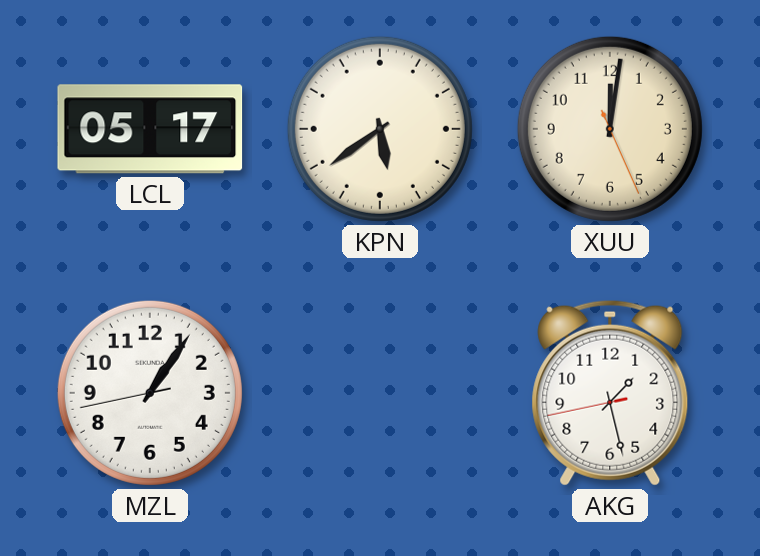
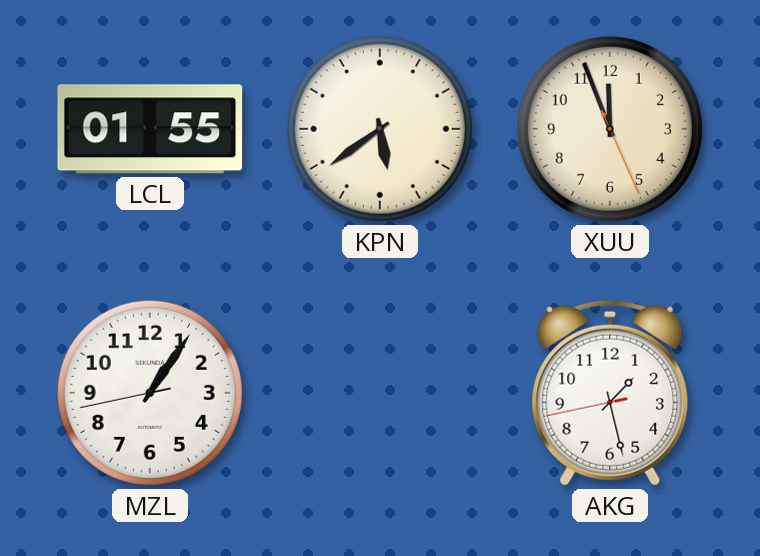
LCL: 05:17 -> 01:55
XUU: 12:01 -> 11:56
